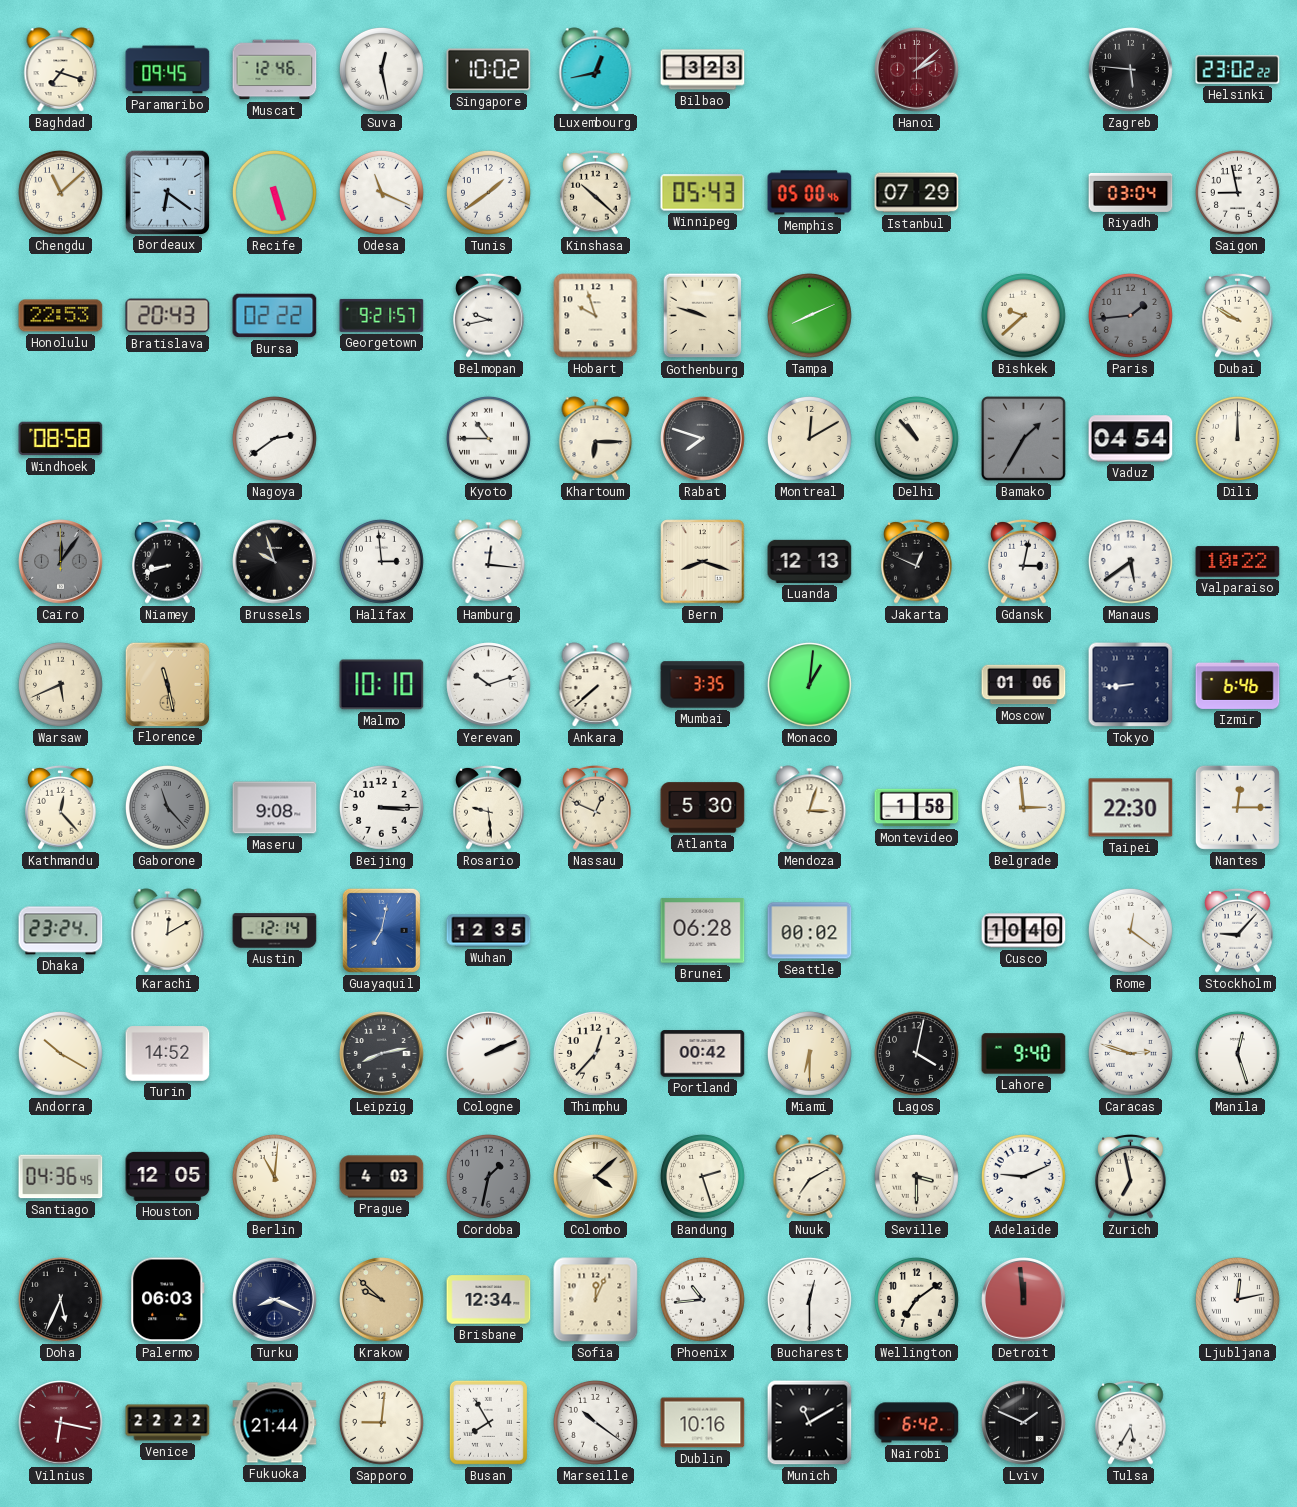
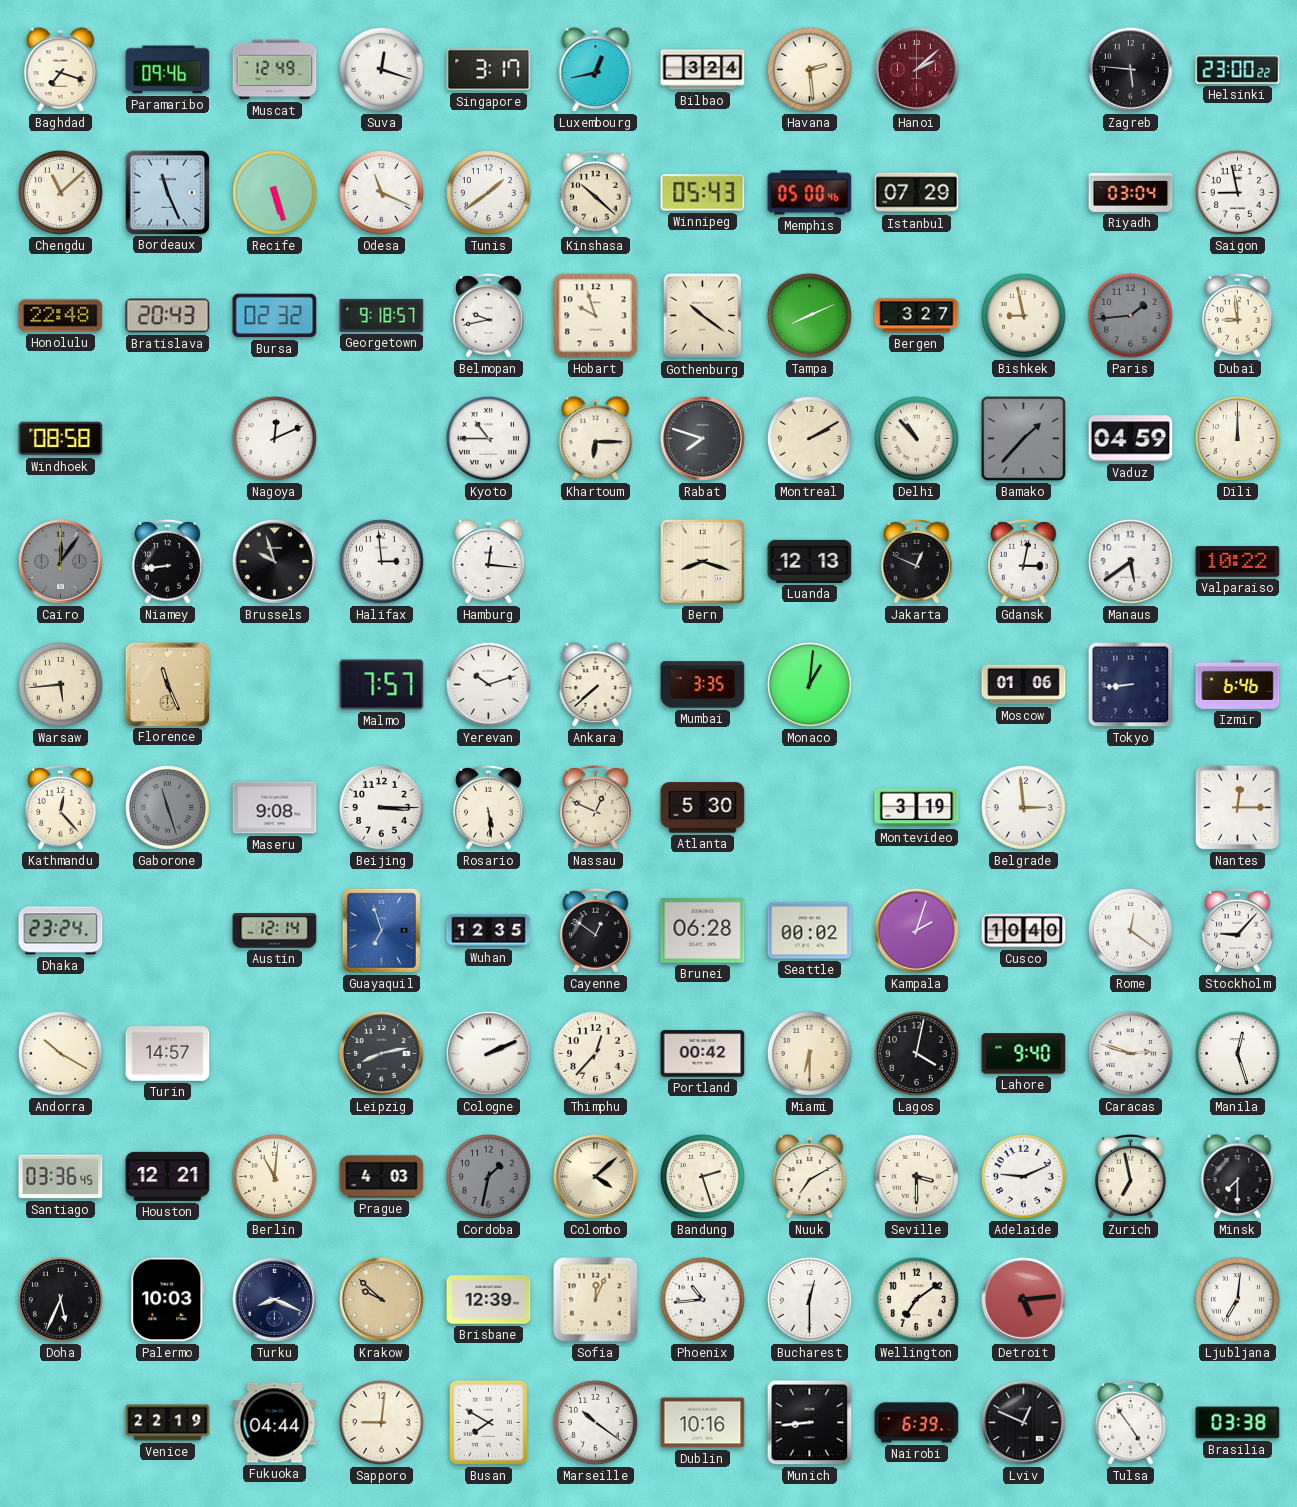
Paramaribo: 09:45 -> 09:46
Muscat: 12:46 -> 12:49
Suva: 12:28 -> 12:18
Singapore: 10:02 -> 3:17
Bilbao: 3:23 -> 3:24
Havana: none -> 2:29
Helsinki: 23:02 -> 23:00
Bordeaux: 6:21 -> 11:26
Honolulu: 22:53 -> 22:48
Bursa: 02:22 -> 02:32
Georgetown: 9:21 -> 9:18
Gothenburg: 9:48 -> 10:21
Bergen: none -> 3:27
Bishkek: 9:38 -> 8:58
Dubai: 9:50 -> 8:59
Nagoya: 2:39 -> 12:11
Montreal: 12:10 -> 2:10
Bamako: 1:35 -> 1:37
Vaduz: 04:54 -> 04:59
Niamey: 8:42 -> 8:44
Warsaw: 5:41 -> 5:44
Florence: 11:28 -> 11:26
Malmo: 10:10 -> 7:57
Gaborone: 11:23 -> 11:27
Rosario: 9:29 -> 5:29
Mendoza: 3:03 -> none
Montevideo: 1:58 -> 3:19
Taipei: 22:30 -> none
Karachi: 12:10 -> none
Guayaquil: 7:02 -> 6:57
Cayenne: none -> 12:51
Kampala: none -> 2:03
Turin: 14:52 -> 14:57
Santiago: 04:36 -> 03:36
Houston: 12:05 -> 12:21
Minsk: none -> 7:30
Palermo: 06:03 -> 10:03
Brisbane: 12:34 -> 12:39
Detroit: 11:59 -> 5:14
Ljubljana: 12:13 -> 7:01
Vilnius: 6:17 -> none
Venice: 22:22 -> 22:19
Fukuoka: 21:44 -> 04:44
Busan: 7:55 -> 7:50
Munich: 11:10 -> 8:44
Nairobi: 6:42 -> 6:39
Lviv: 1:49 -> 12:49
Tulsa: 5:35 -> 4:54
Brasilia: none -> 03:38
